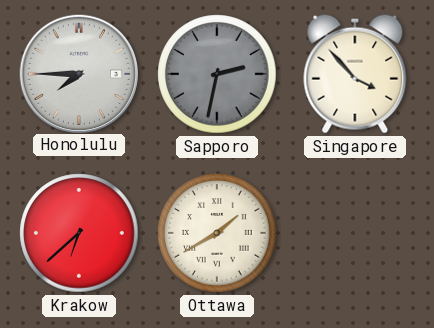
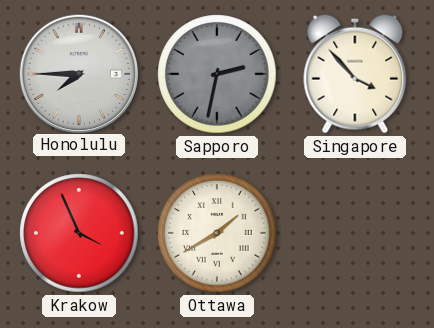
Krakow: 6:38 -> 3:56
